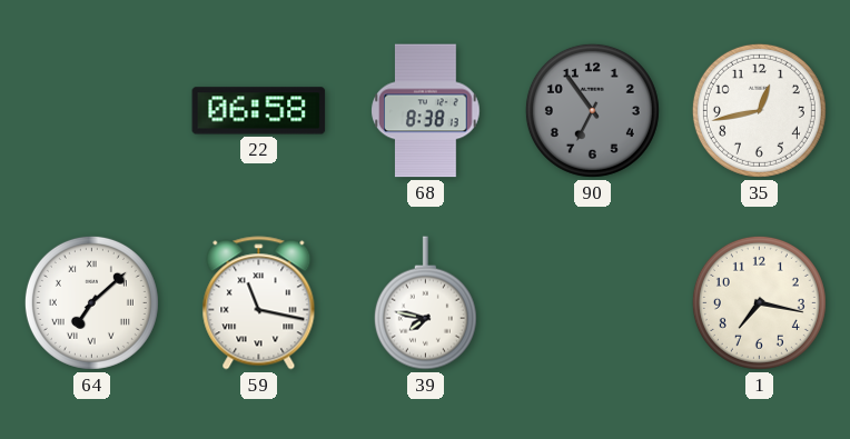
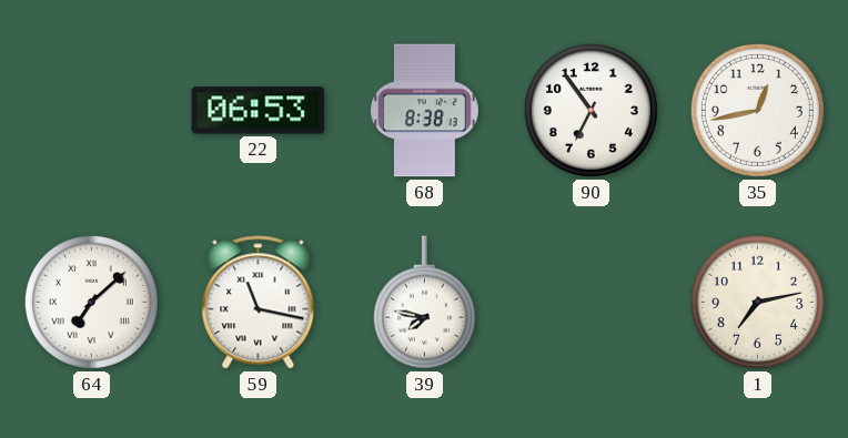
22: 06:58 -> 06:53
90 dial: grey -> white
1: 7:17 -> 7:13
